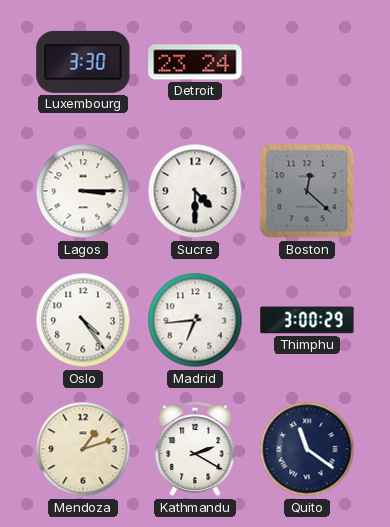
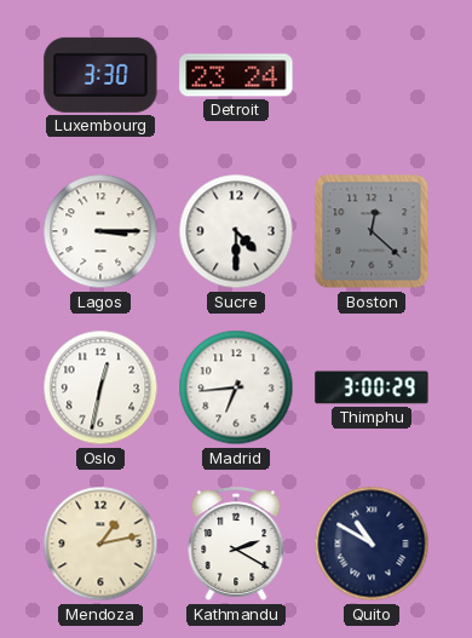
Oslo: 4:24 -> 12:32
Mendoza: 1:12 -> 1:13
Quito: 11:21 -> 10:50
